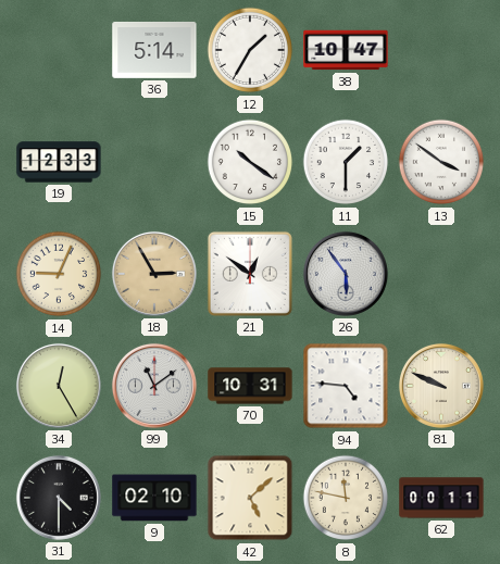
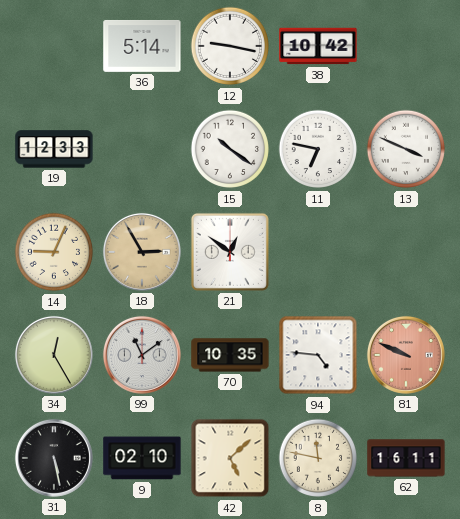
12: 1:35 -> 9:17
38: 10:47 -> 10:42
11: 1:30 -> 6:47
13: 3:51 -> 3:49
26: 5:54 -> none
70: 10:31 -> 10:35
81 dial: cream -> salmon
31: 4:30 -> 5:28
62: 00:11 -> 16:11
